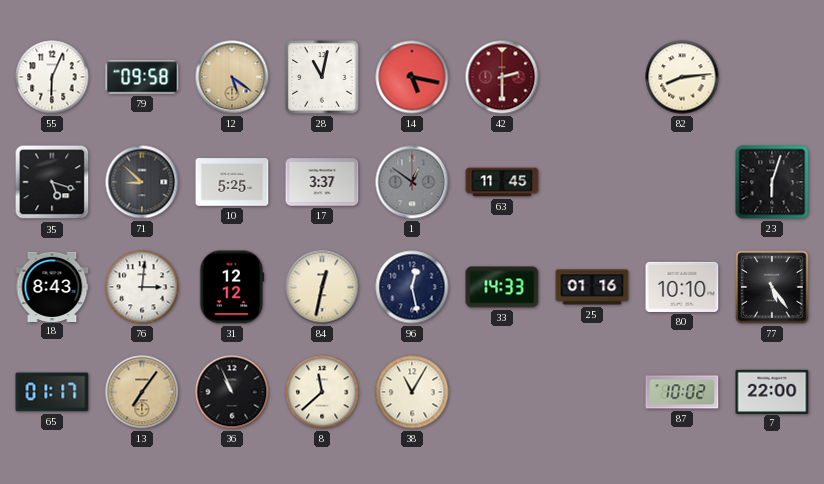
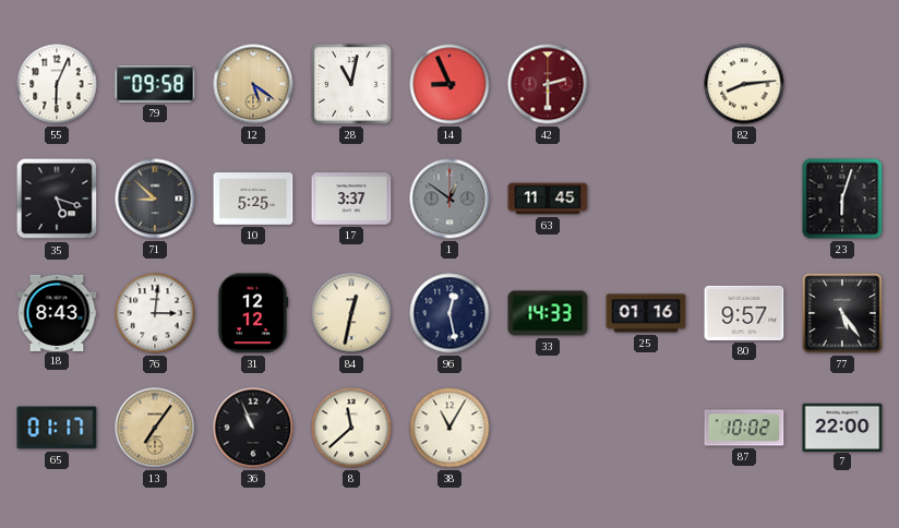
14: 5:17 -> 8:56
80: 10:10 -> 9:57
